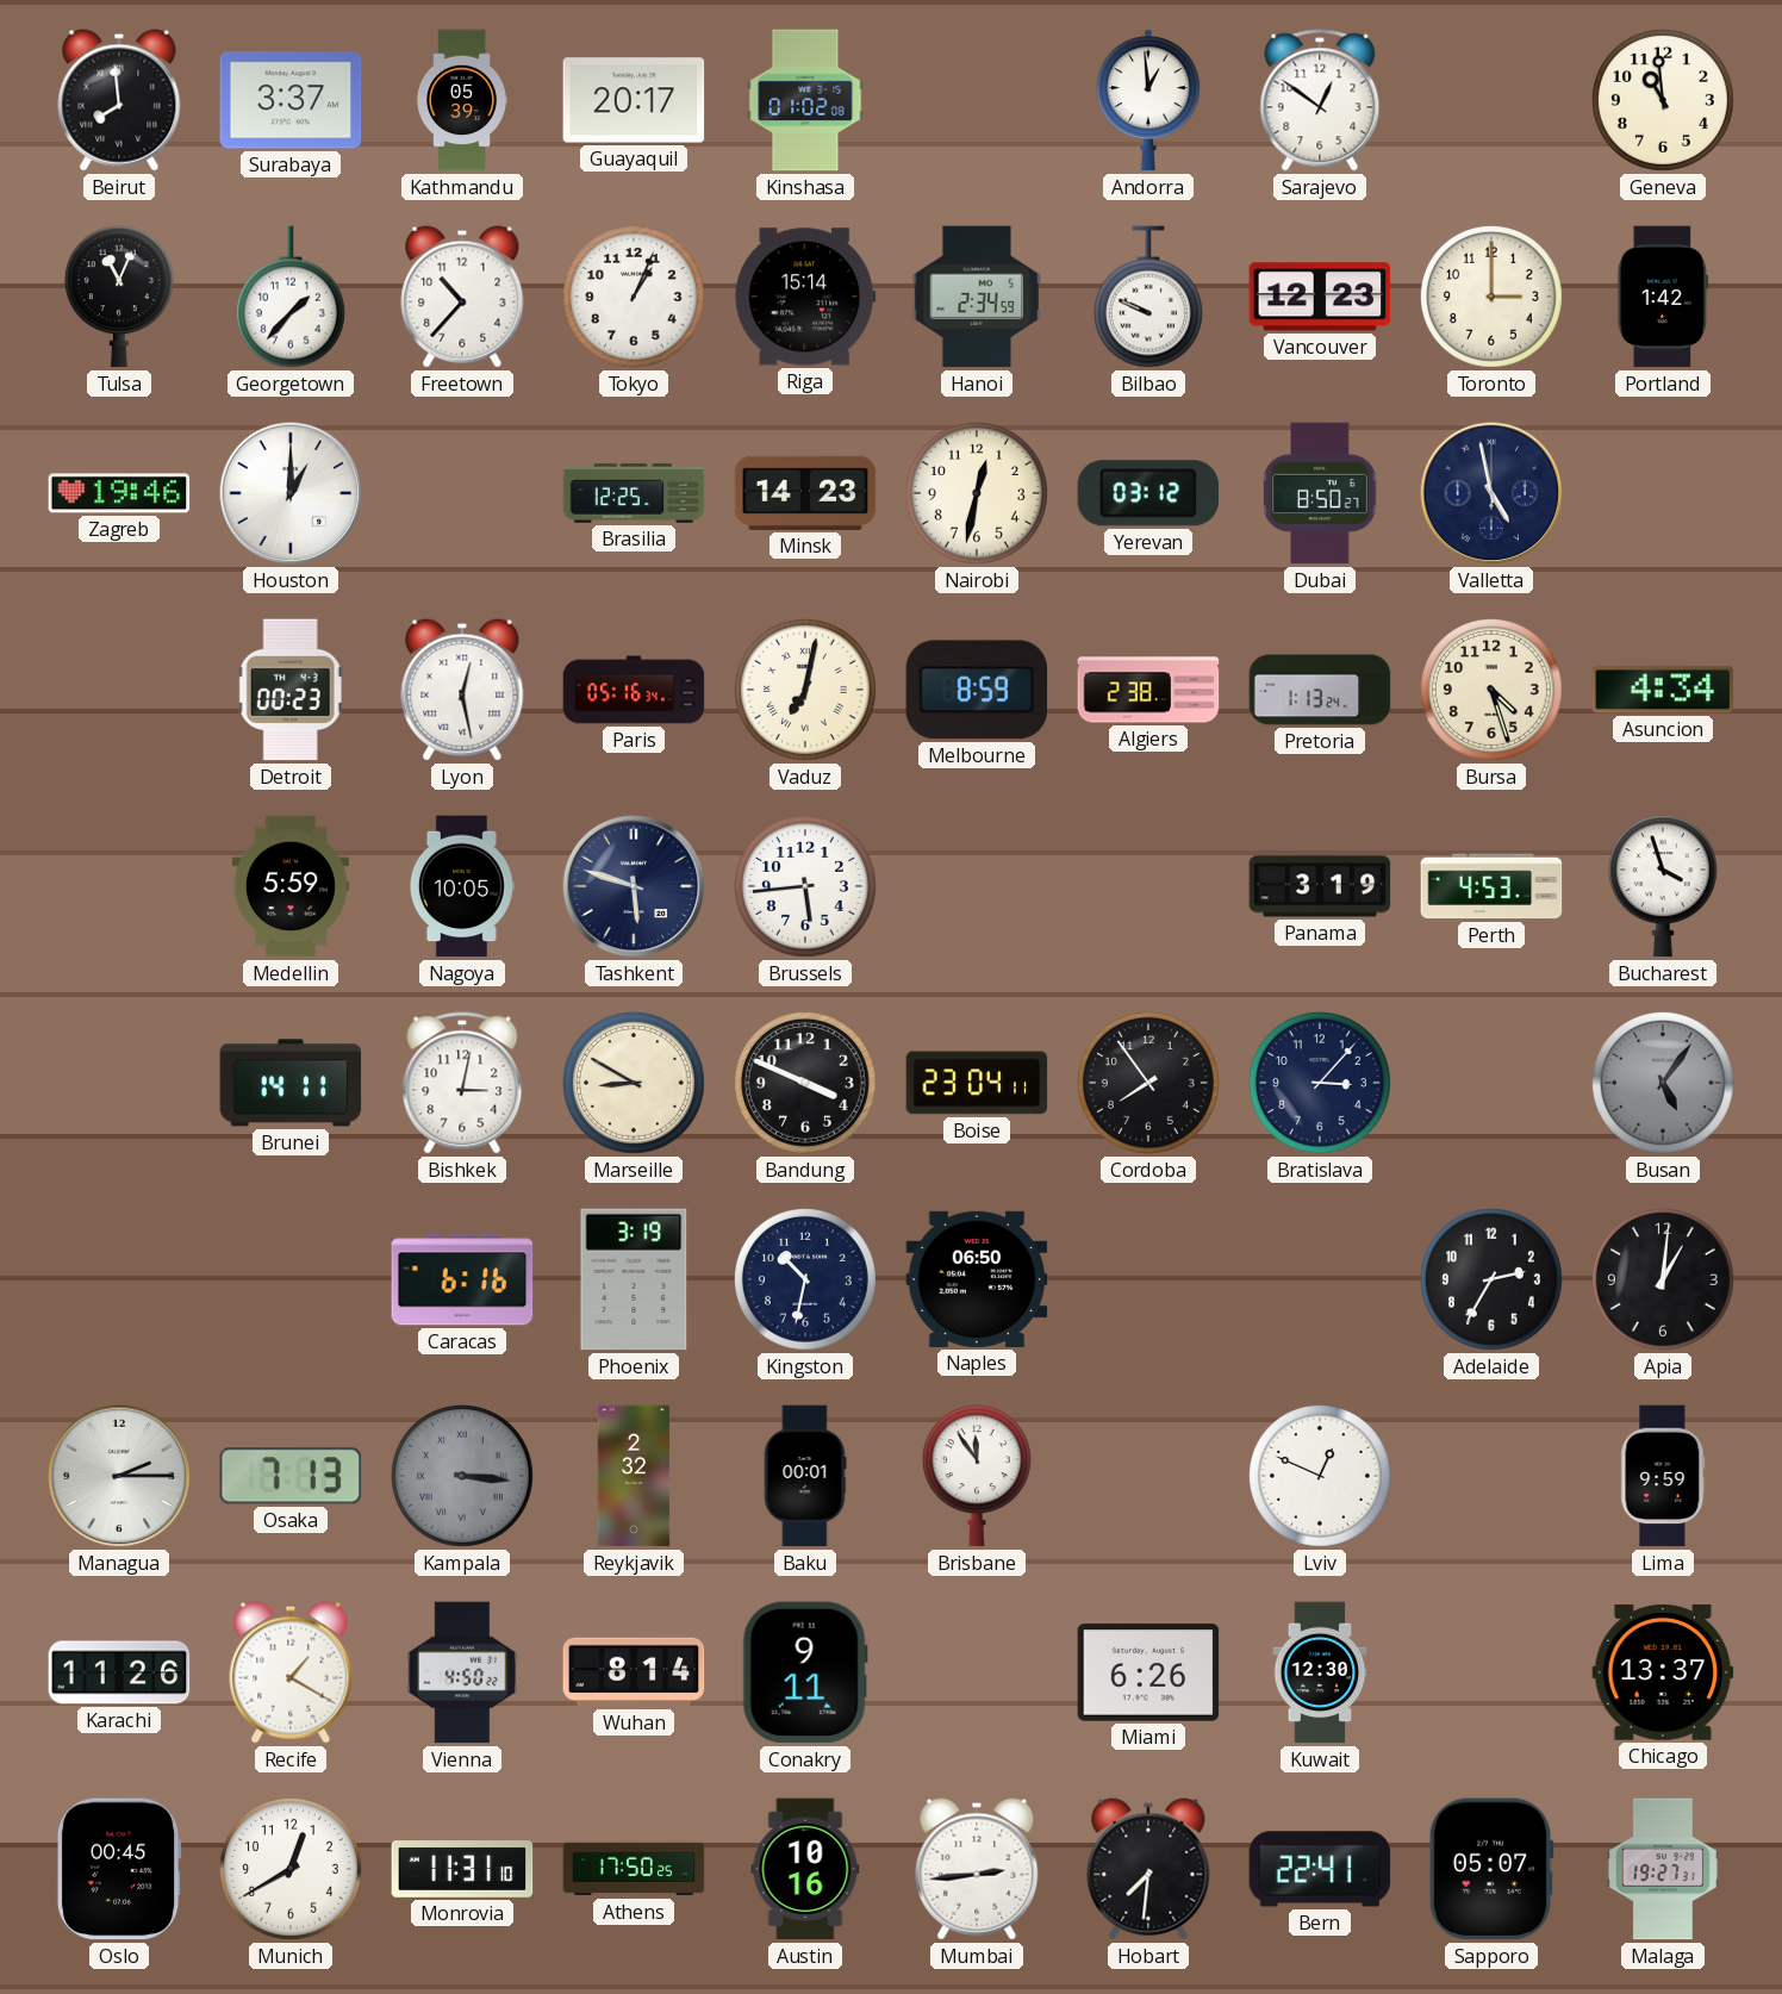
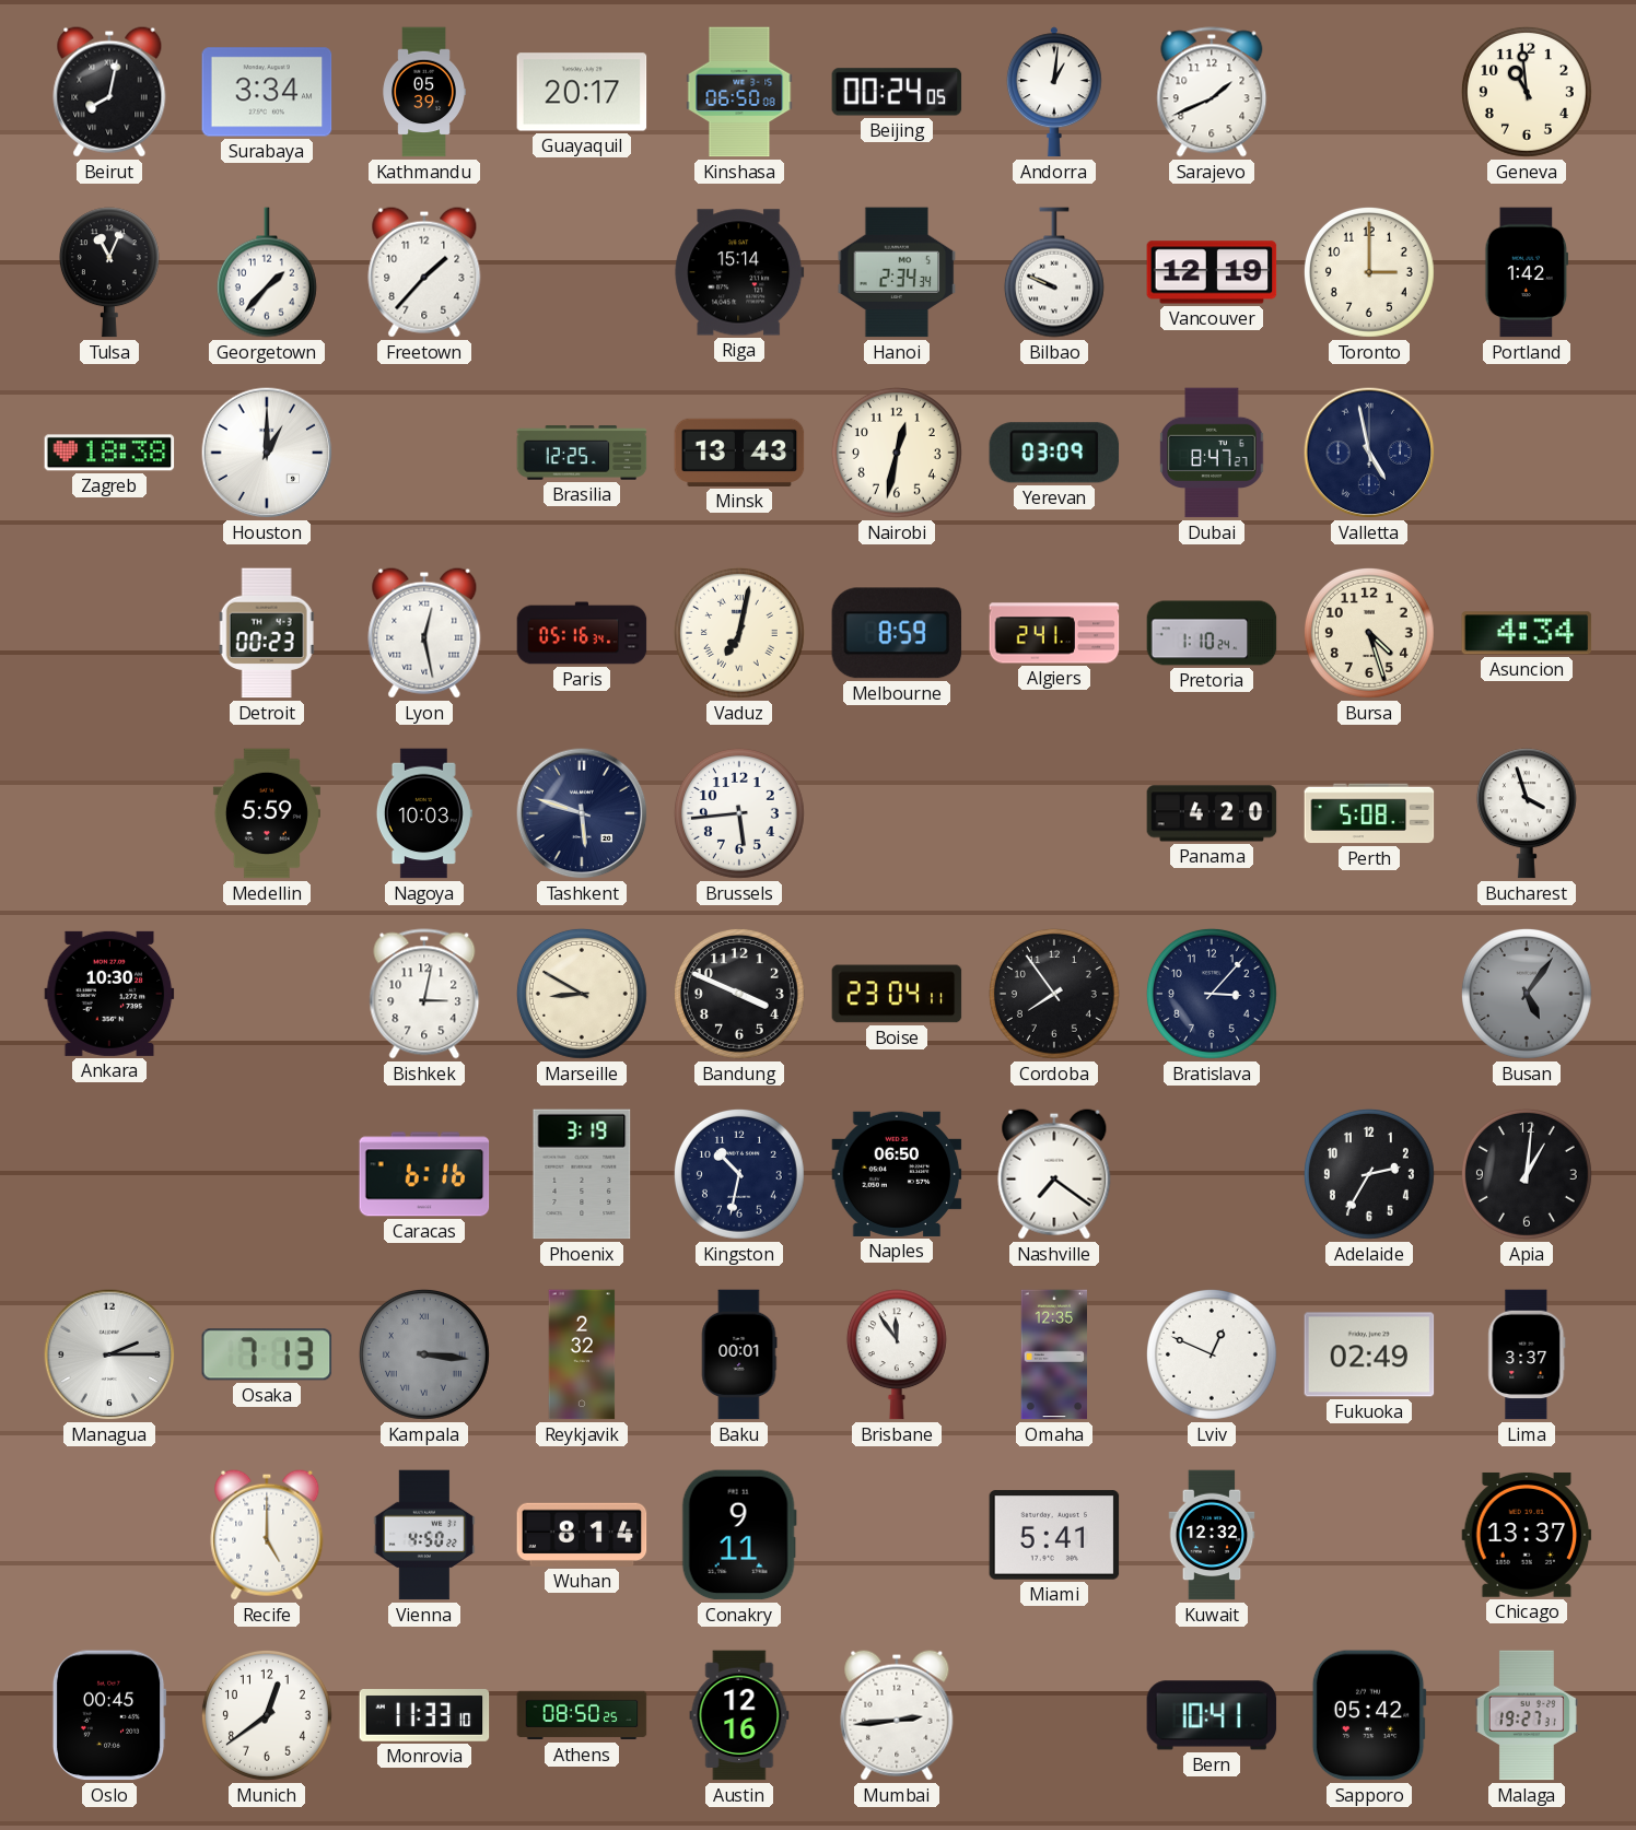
Beirut: 7:59 -> 8:02
Surabaya: 3:37 -> 3:34
Kinshasa: 01:02 -> 06:50
Beijing: none -> 00:24
Andorra: 12:59 -> 1:01
Sarajevo: 12:51 -> 1:41
Freetown: 10:37 -> 1:37
Tokyo: 1:04 -> none
Hanoi: 2:34:59 -> 2:34:34
Vancouver: 12:23 -> 12:19
Zagreb: 19:46 -> 18:38
Minsk: 14:23 -> 13:43
Yerevan: 03:12 -> 03:09
Dubai: 8:50 -> 8:47
Algiers: 2:38 -> 2:41
Pretoria: 1:13 -> 1:10
Nagoya: 10:05 -> 10:03
Panama: 3:19 -> 4:20
Perth: 4:53 -> 5:08
Ankara: none -> 10:30
Brunei: 14:11 -> none
Nashville: none -> 7:21
Omaha: none -> 12:35
Fukuoka: none -> 02:49
Lima: 9:59 -> 3:37
Karachi: 11:26 -> none
Recife: 1:20 -> 5:00
Miami: 6:26 -> 5:41
Kuwait: 12:30 -> 12:32
Munich: 12:40 -> 12:39
Monrovia: 11:31 -> 11:33
Athens: 17:50 -> 08:50
Austin: 10:16 -> 12:16
Hobart: 7:31 -> none
Bern: 22:41 -> 10:41
Sapporo: 05:07 -> 05:42
